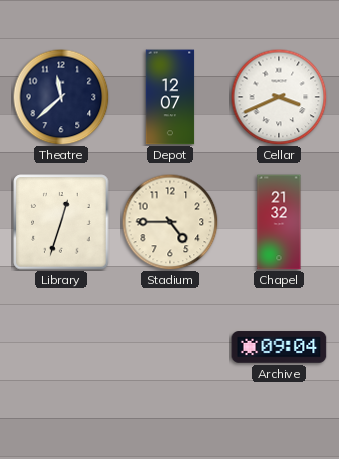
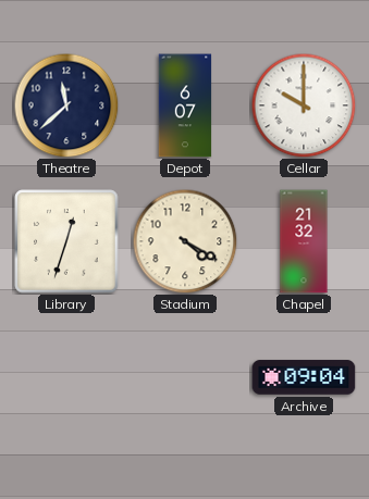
Depot: 12:07 -> 6:07
Cellar: 3:41 -> 10:00
Stadium: 4:45 -> 4:20
